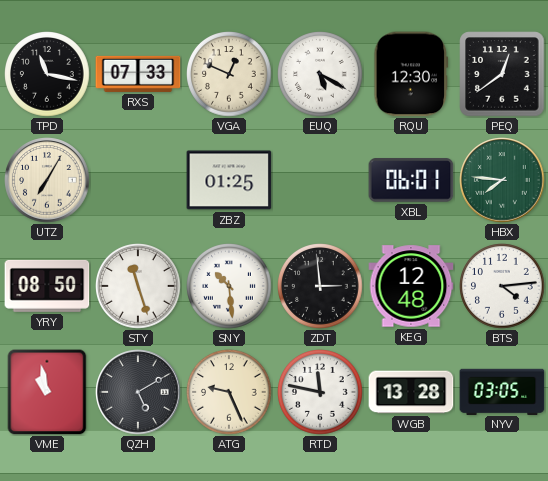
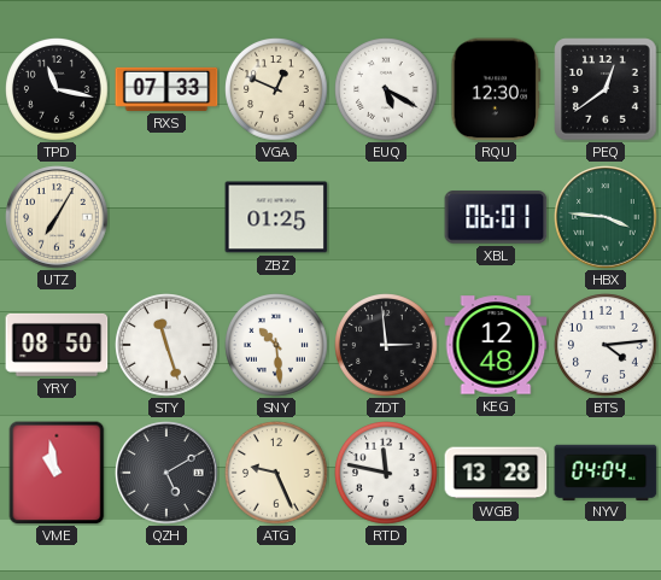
HBX: 7:46 -> 3:46
NYV: 03:05 -> 04:04
